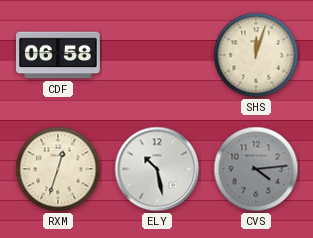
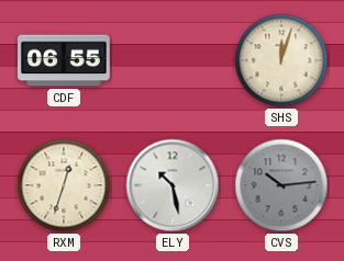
CDF: 06:58 -> 06:55
CVS: 4:14 -> 10:14
